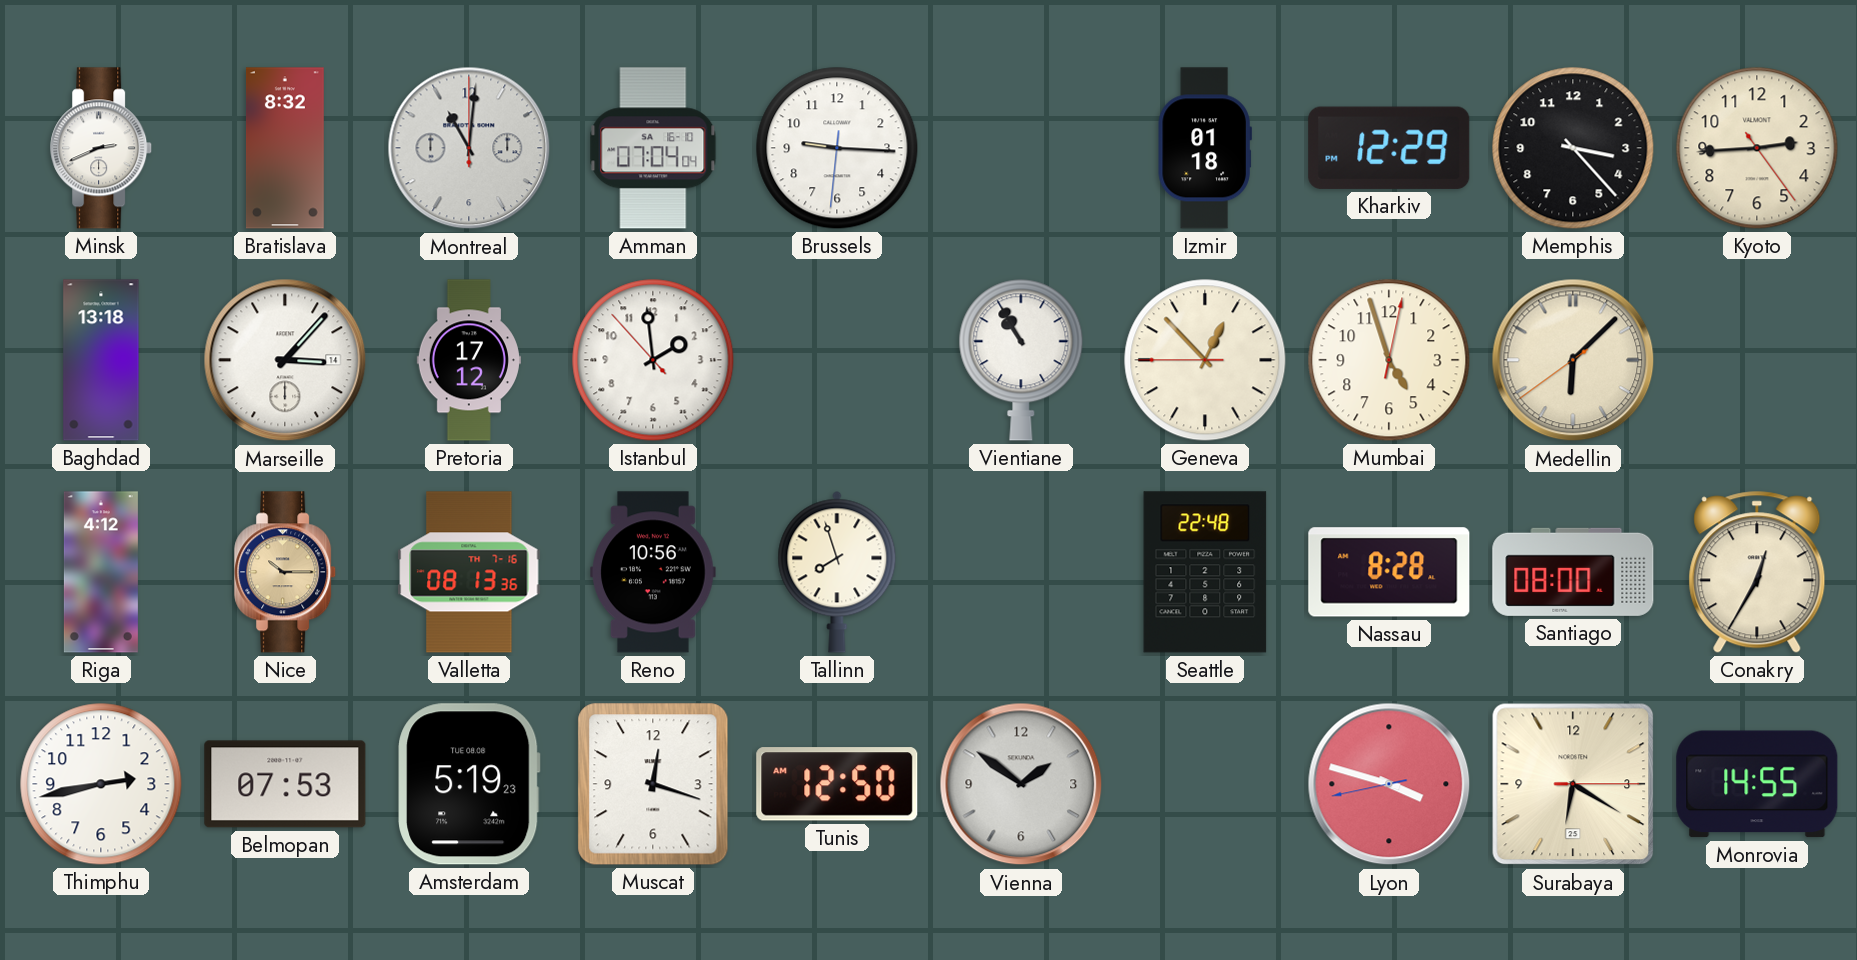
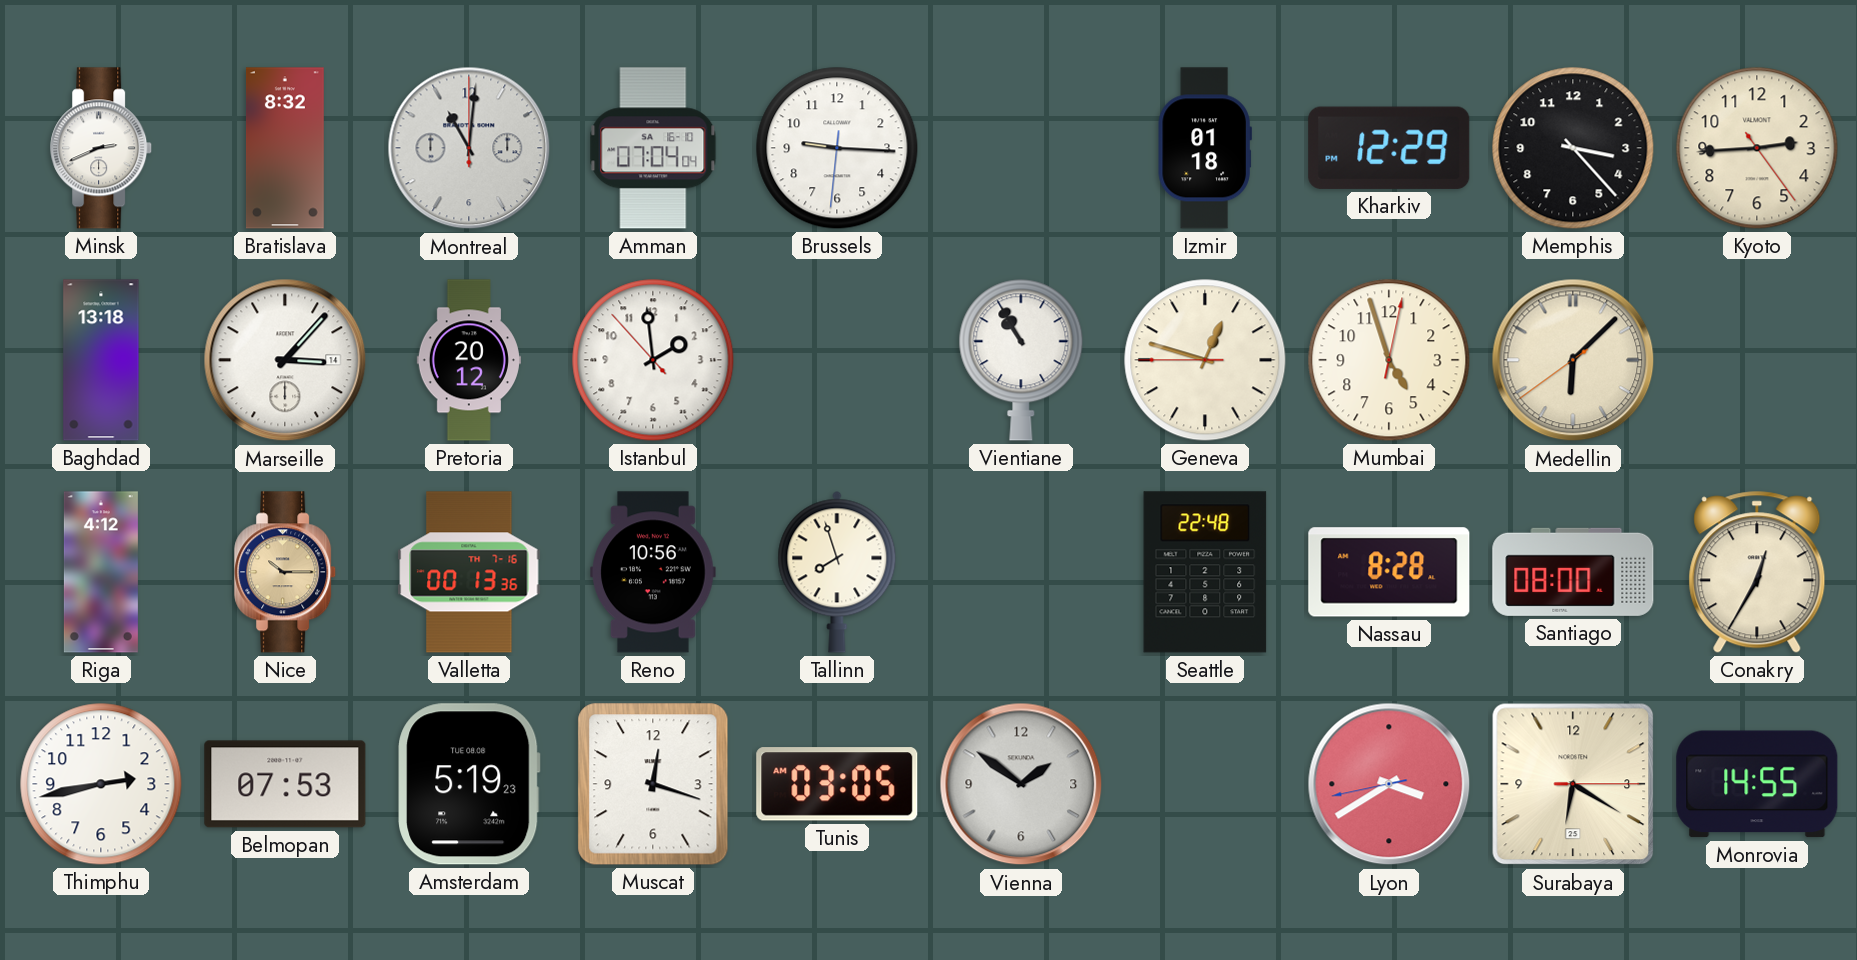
Pretoria: 17:12 -> 20:12
Geneva: 12:52 -> 12:47
Valletta: 08:13 -> 00:13
Tunis: 12:50 -> 03:05
Lyon: 3:47 -> 3:39
